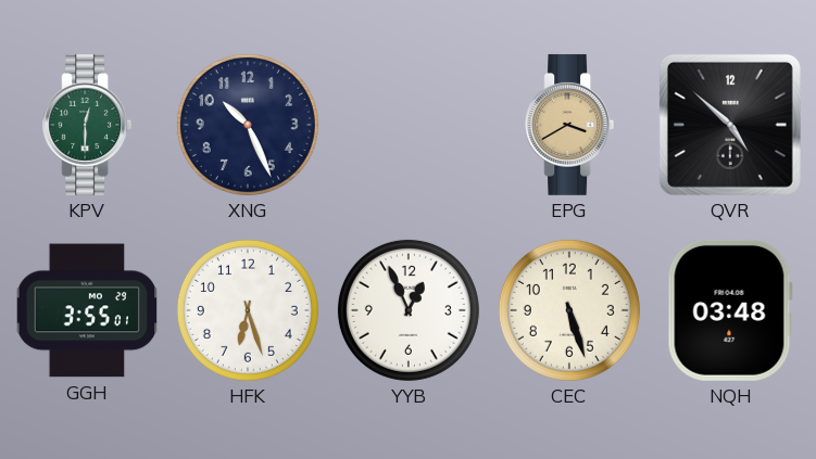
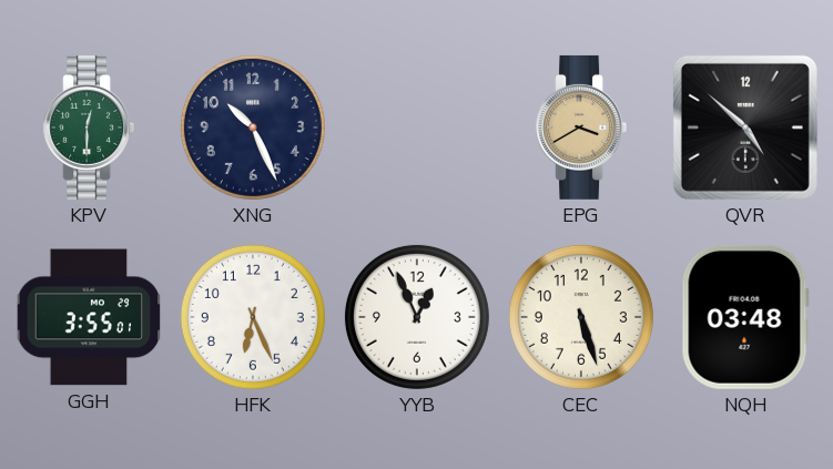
HFK: 6:27 -> 6:26
